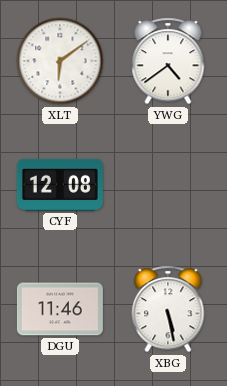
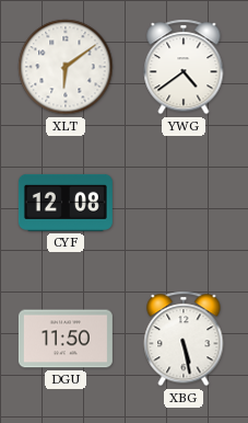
DGU: 11:46 -> 11:50
